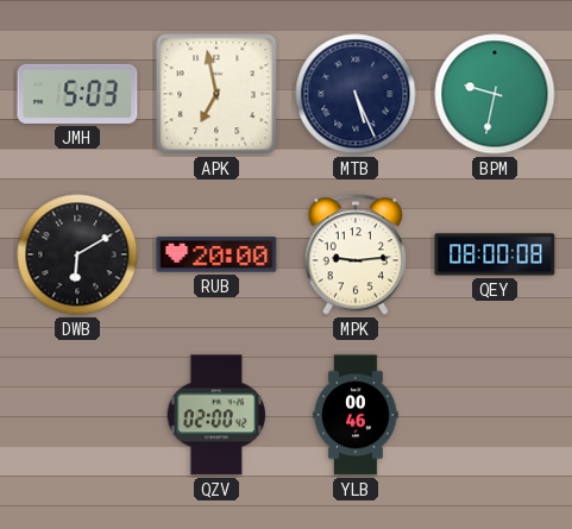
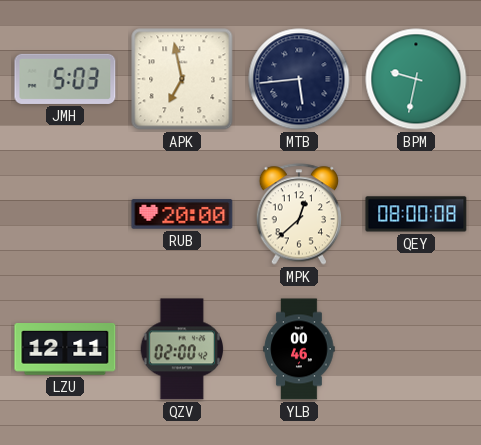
MTB: 5:26 -> 5:44
DWB: 6:10 -> none
MPK: 9:14 -> 12:38
LZU: none -> 12:11
